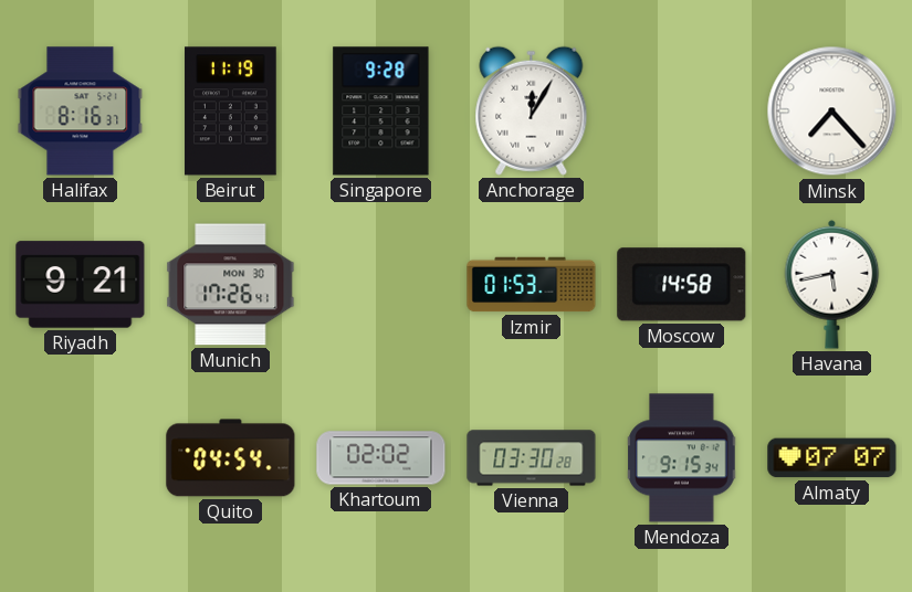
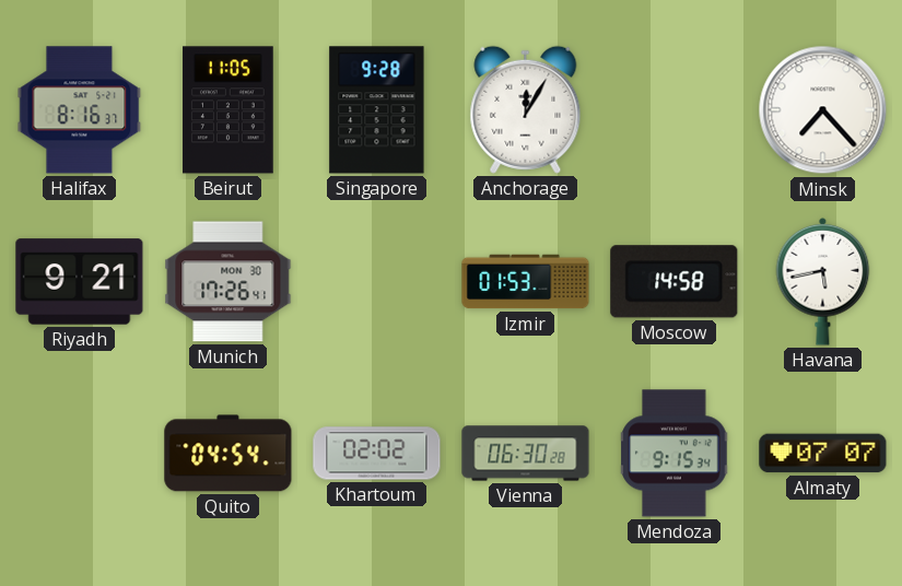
Beirut: 11:19 -> 11:05
Vienna: 03:30 -> 06:30
